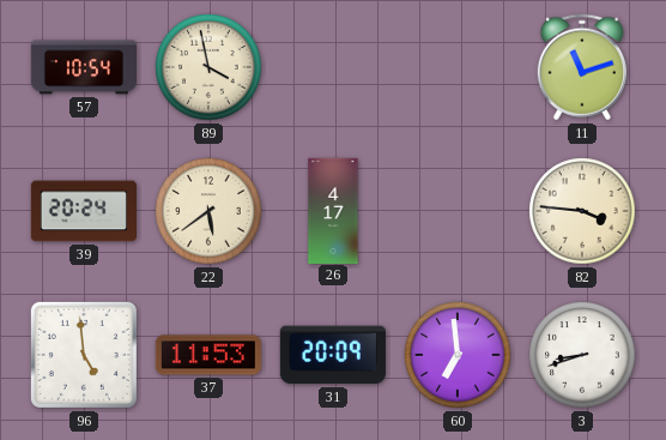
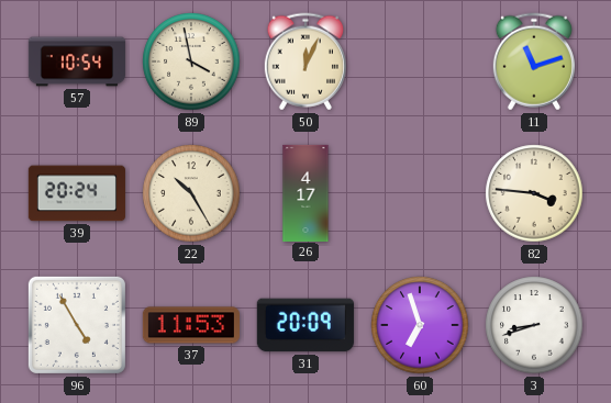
50: none -> 12:04
22: 5:39 -> 10:25
96: 4:59 -> 4:55
60: 6:59 -> 6:57
